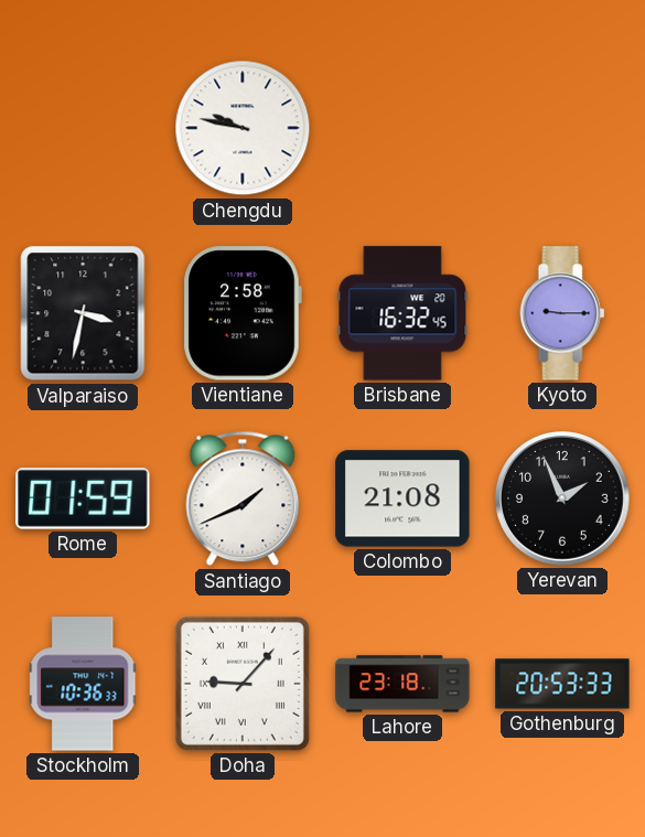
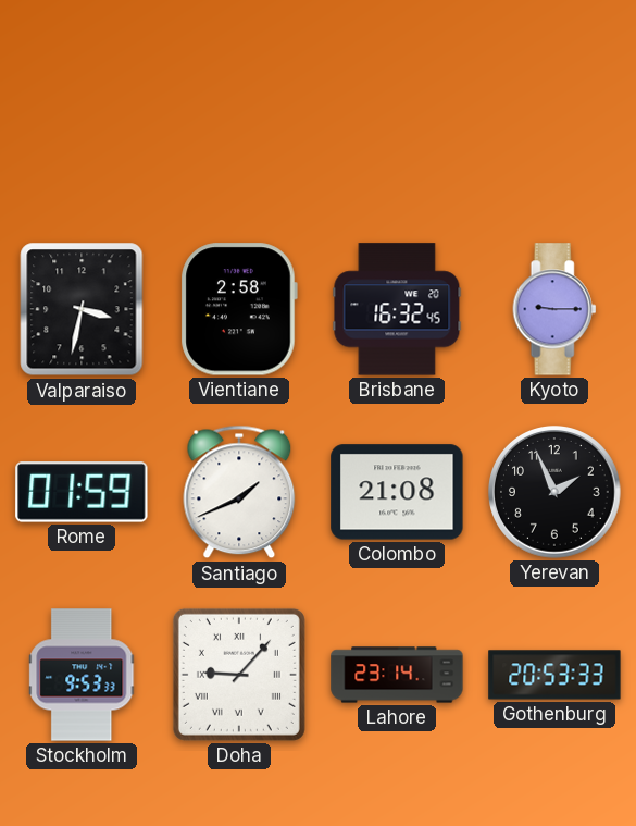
Chengdu: 9:47 -> none
Stockholm: 10:36 -> 9:53
Lahore: 23:18 -> 23:14
